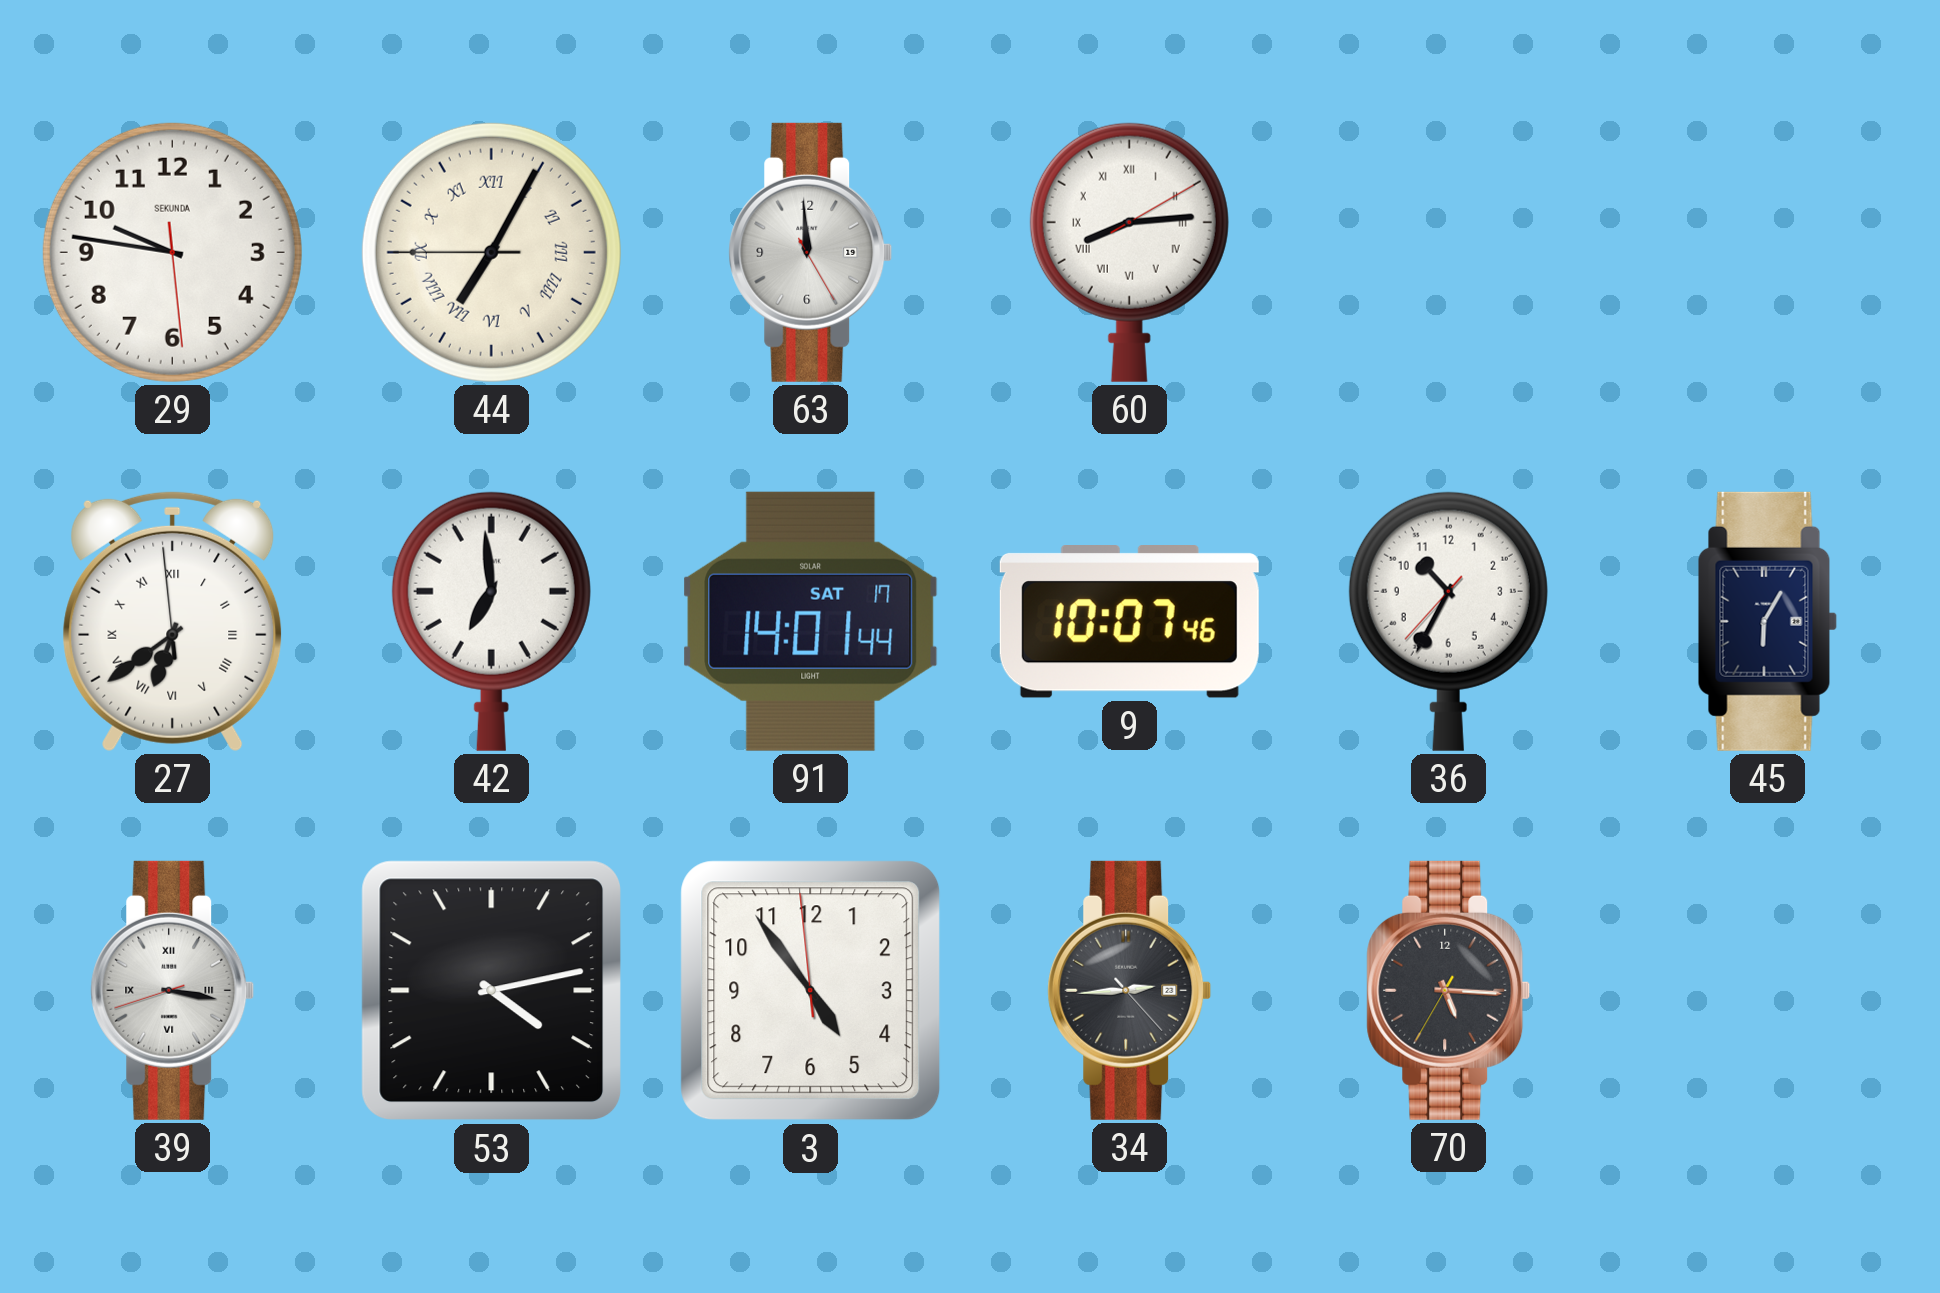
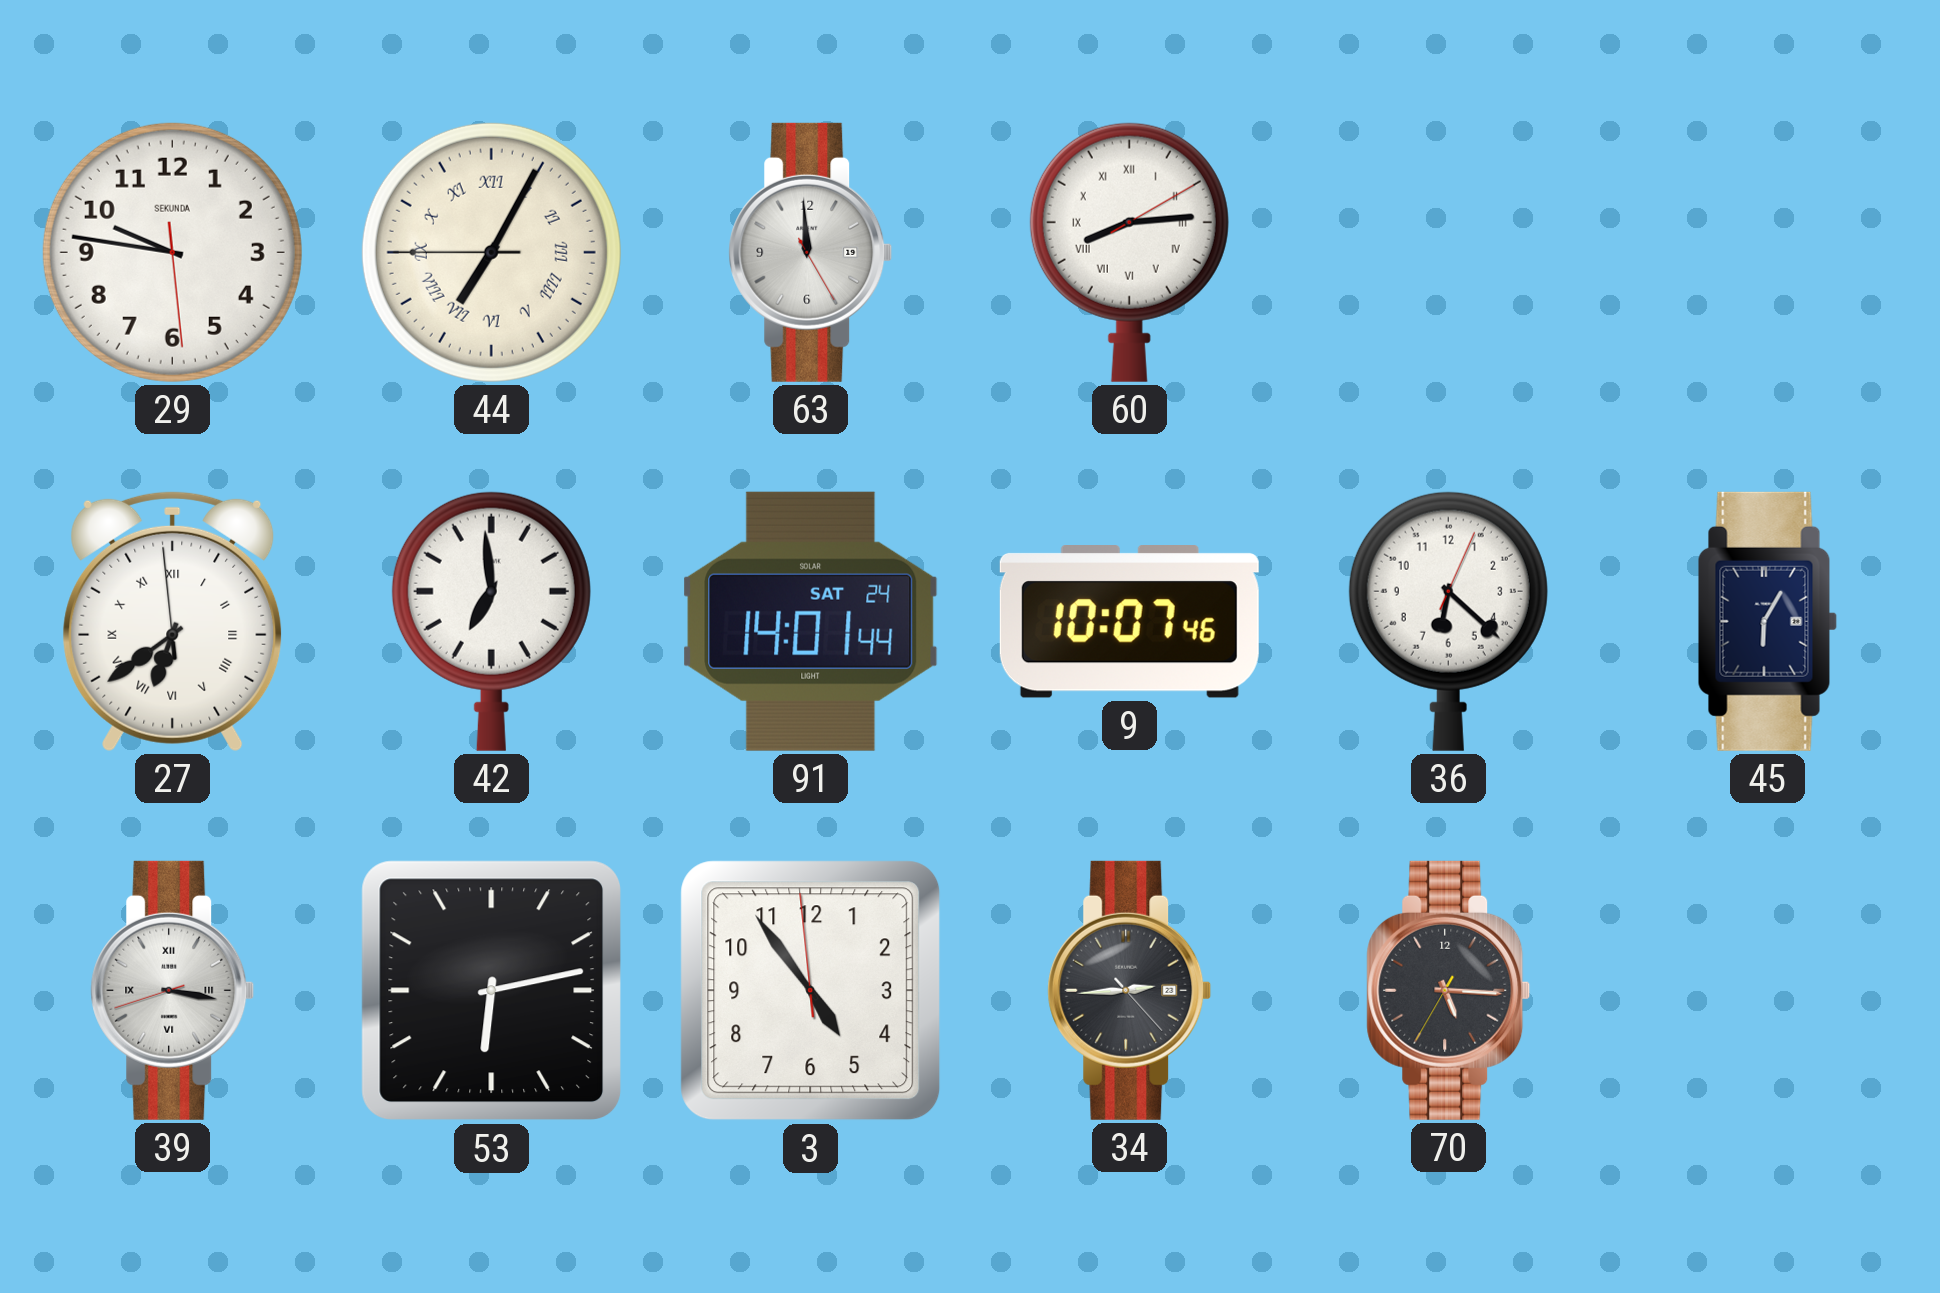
91 date: SAT 17 -> SAT 24
36: 10:34 -> 6:22
53: 4:13 -> 6:13
